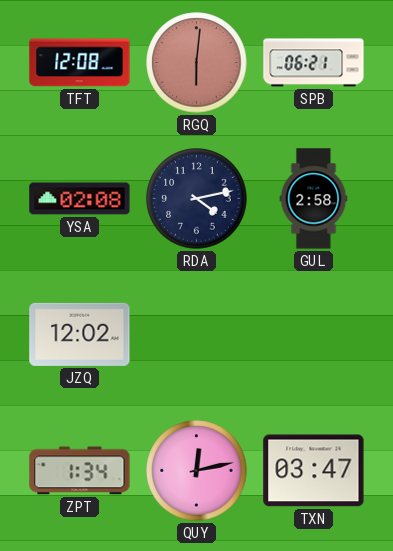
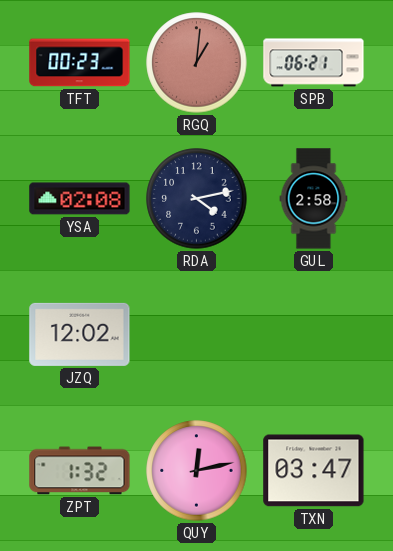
TFT: 12:08 -> 00:23
RGQ: 6:01 -> 1:01
ZPT: 1:34 -> 1:32
